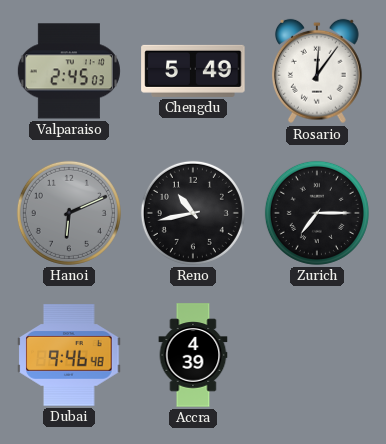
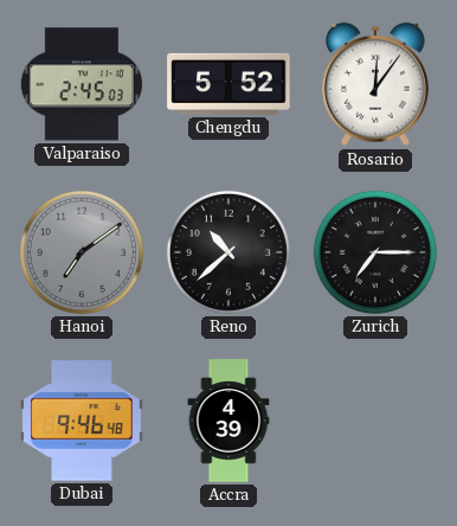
Chengdu: 5:49 -> 5:52
Hanoi: 6:11 -> 7:09
Reno: 10:43 -> 10:38
